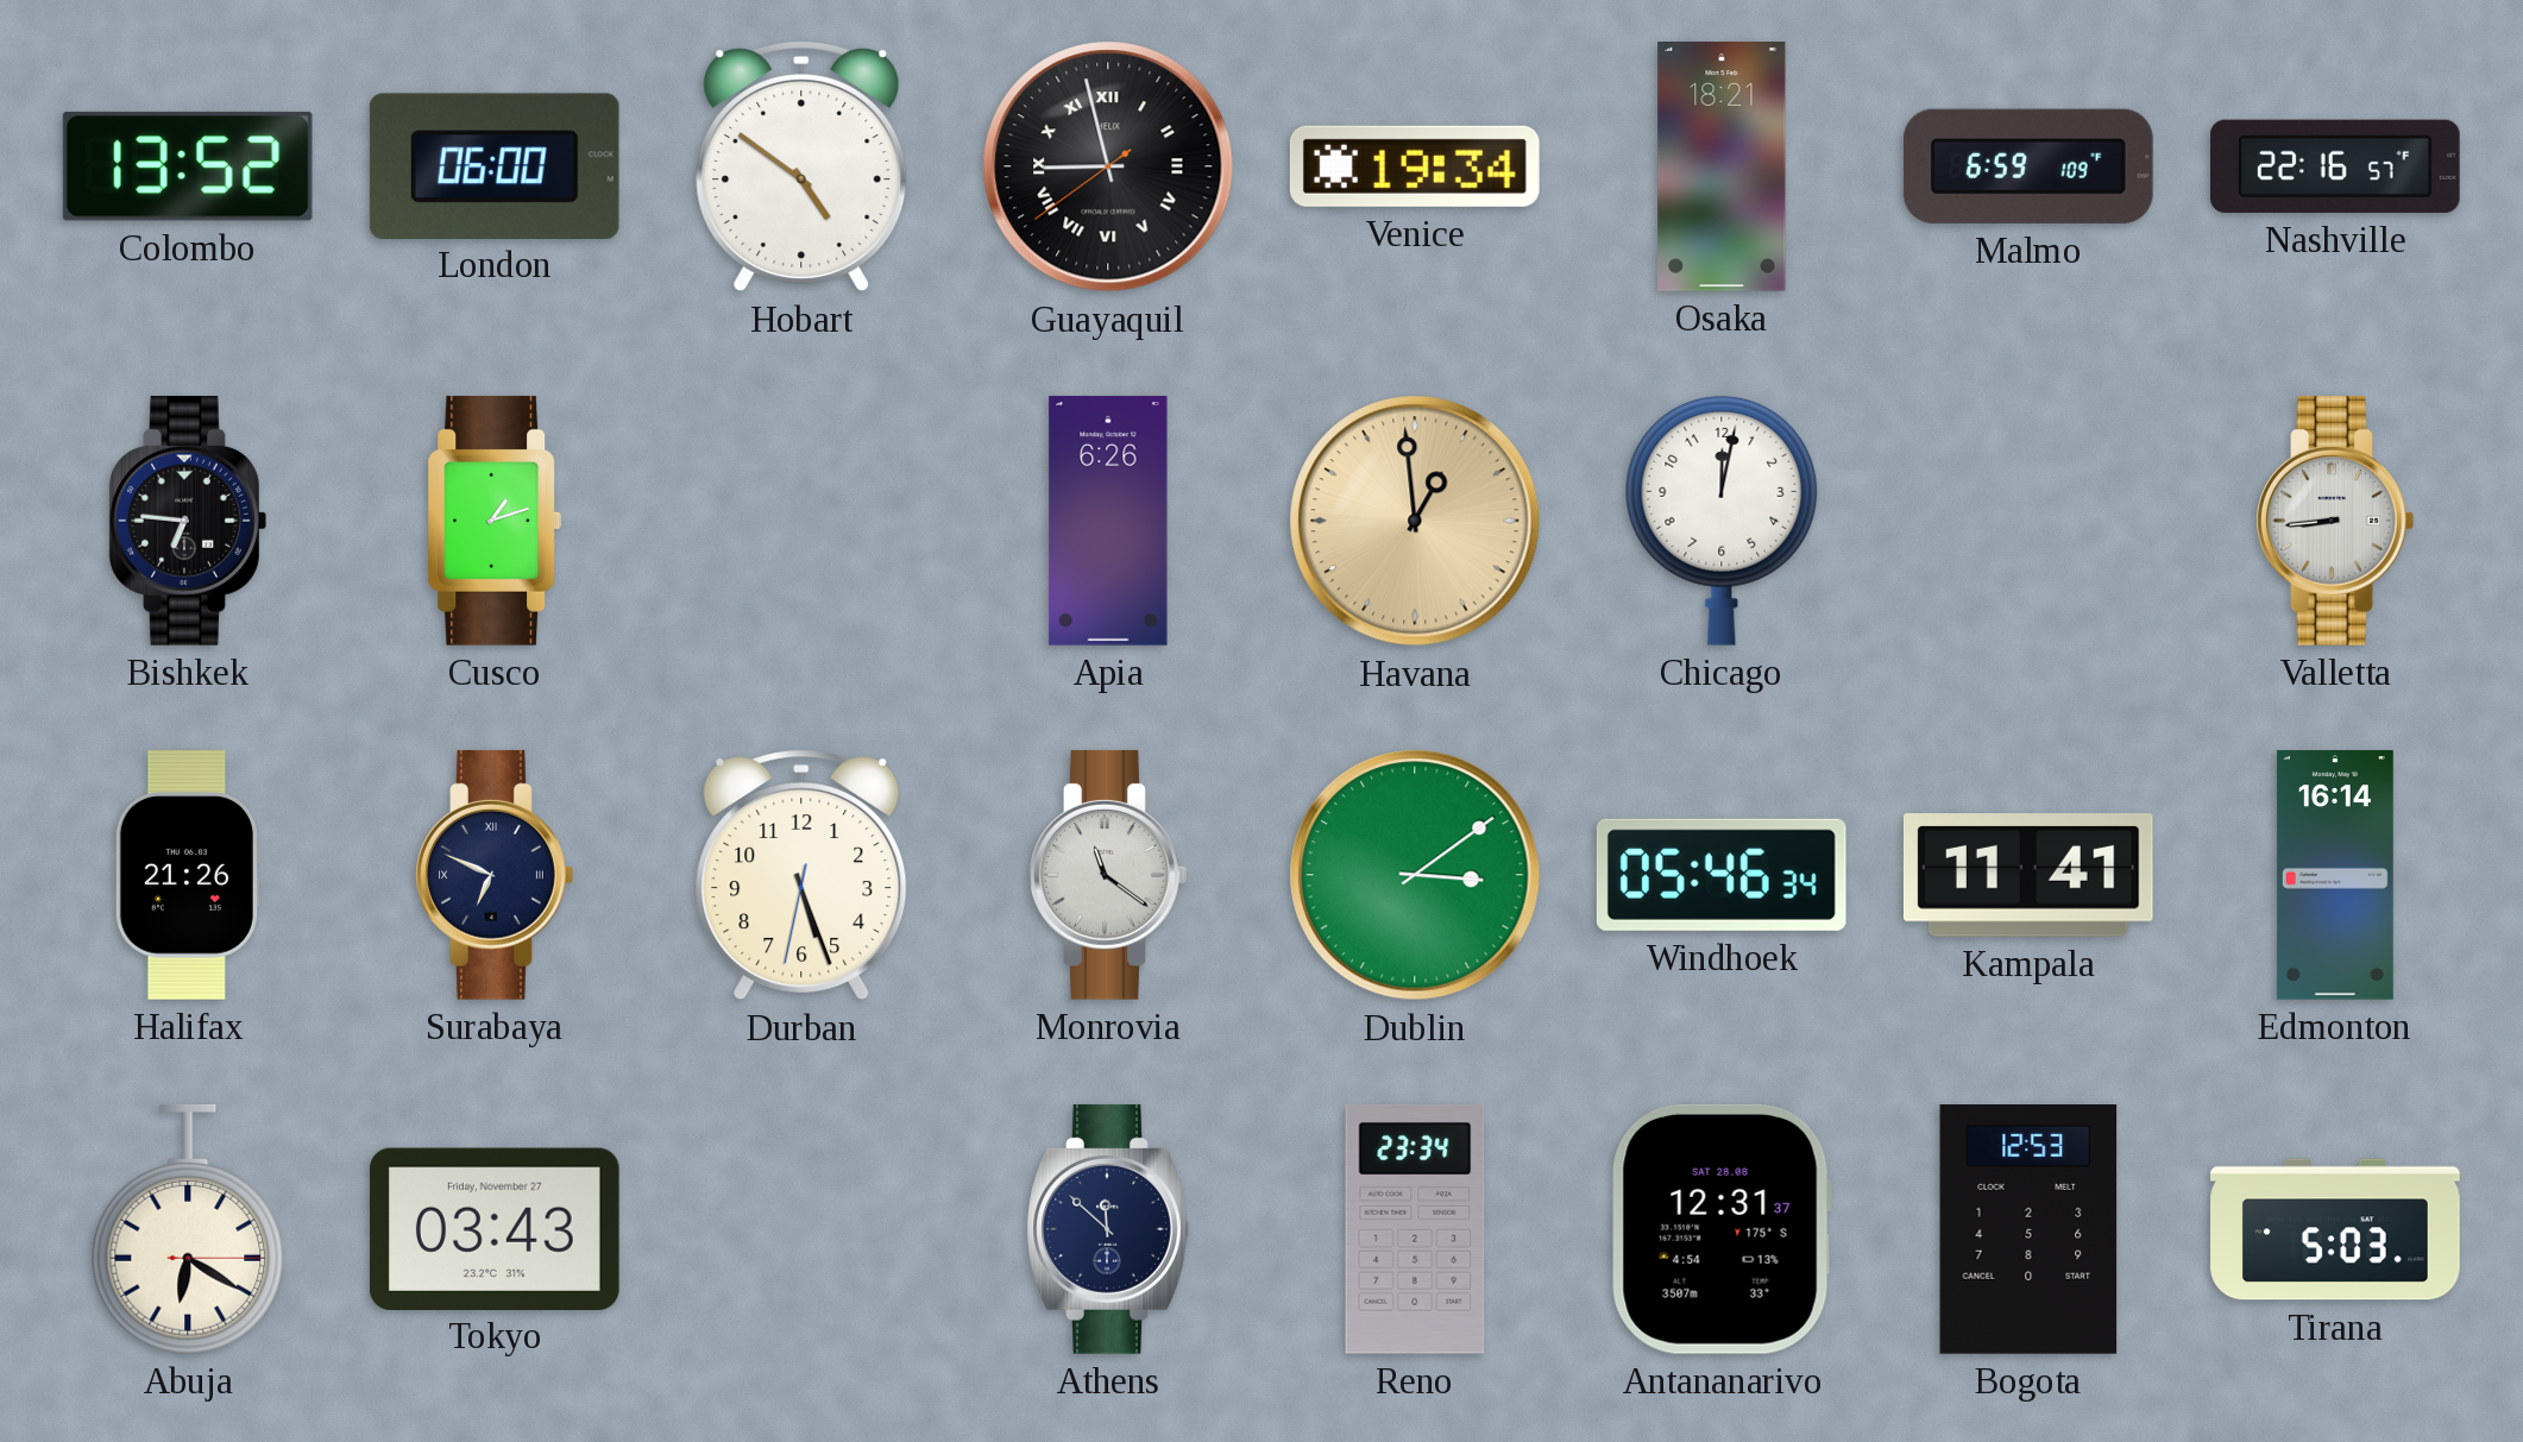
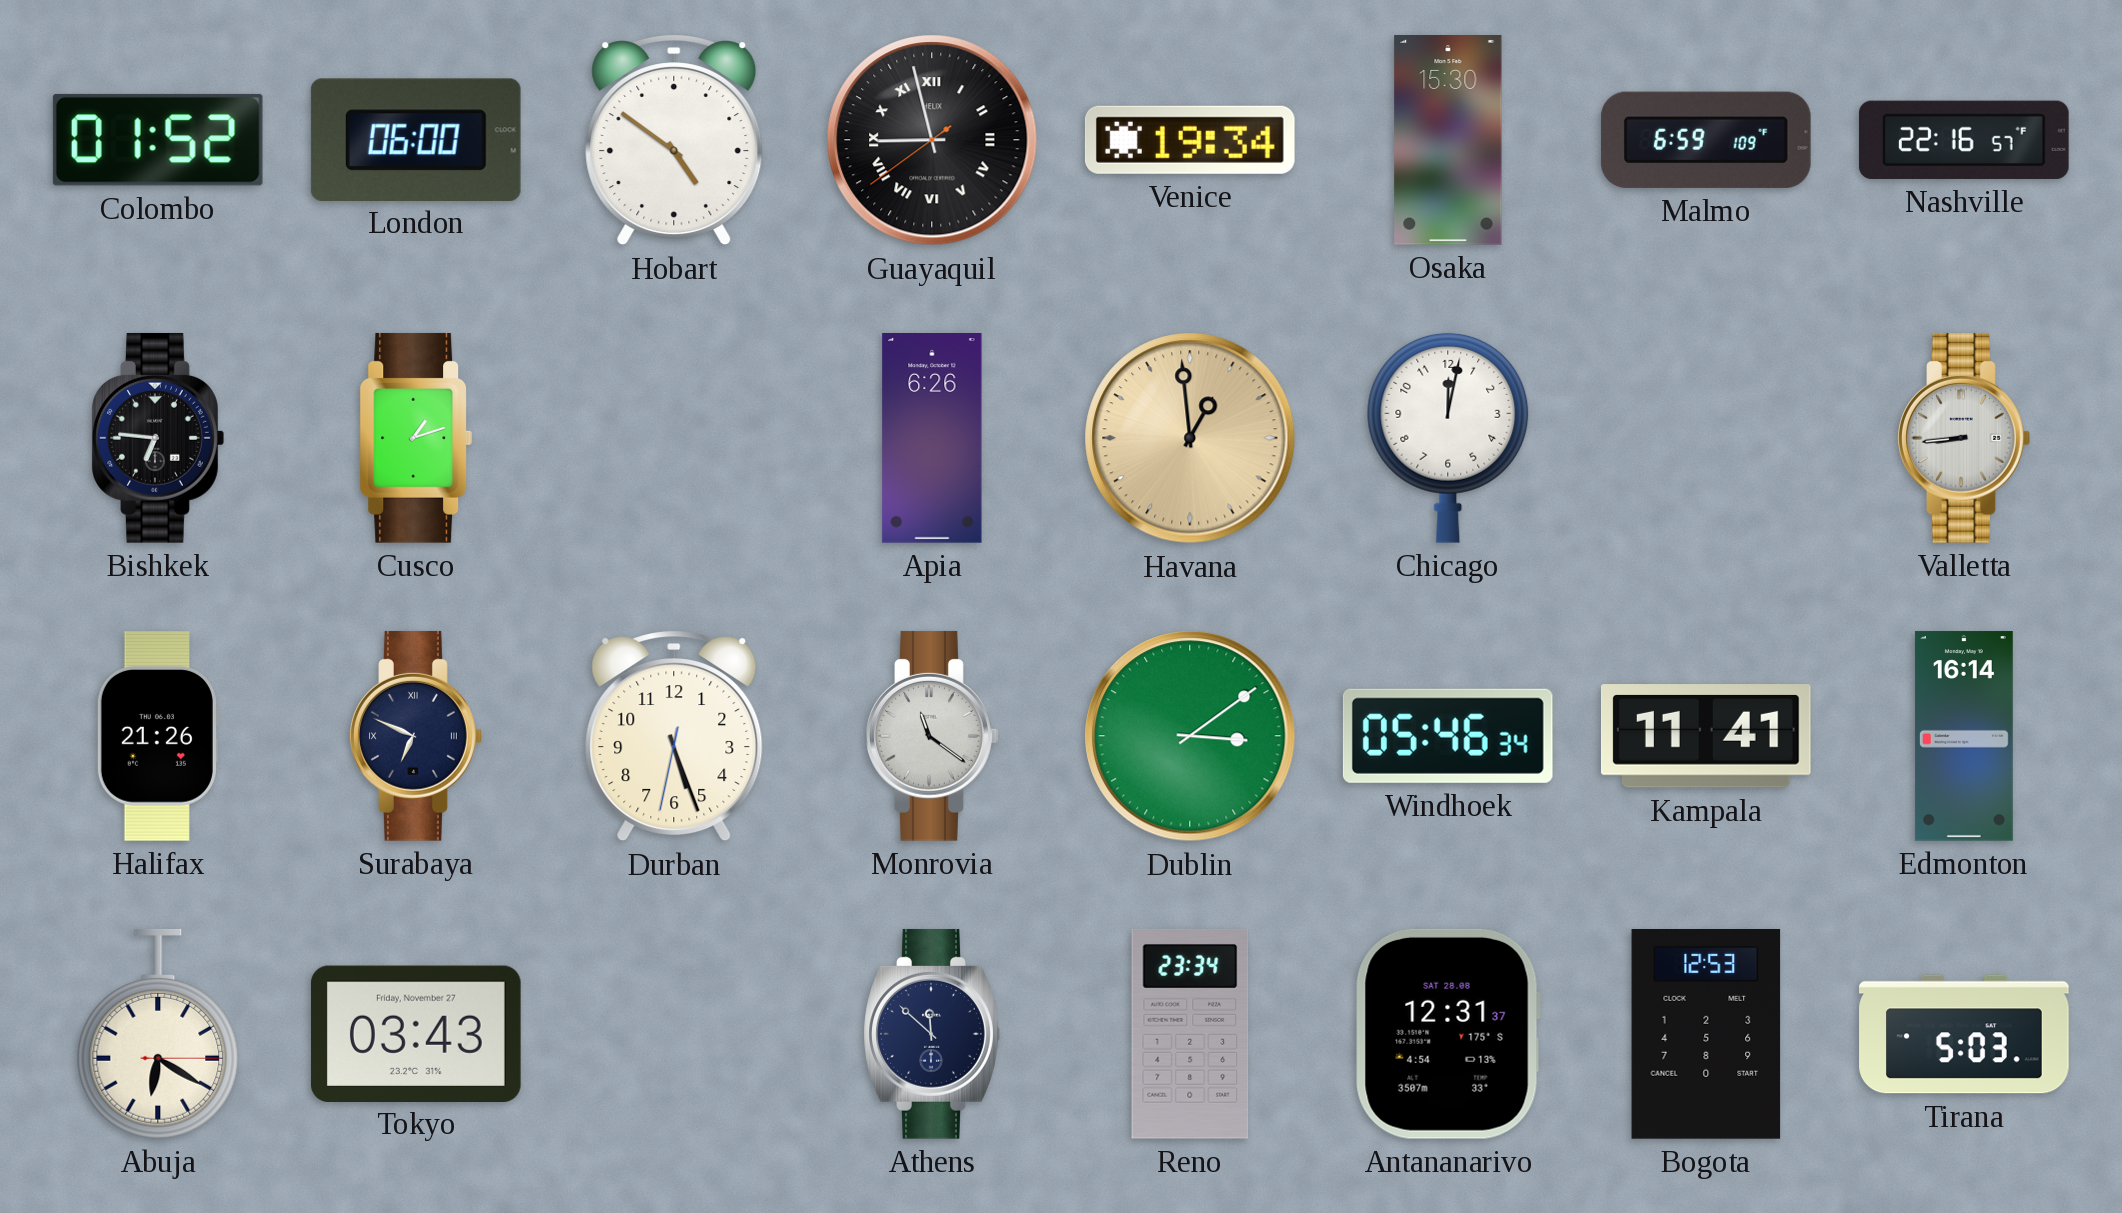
Colombo: 13:52 -> 01:52
Osaka: 18:21 -> 15:30
